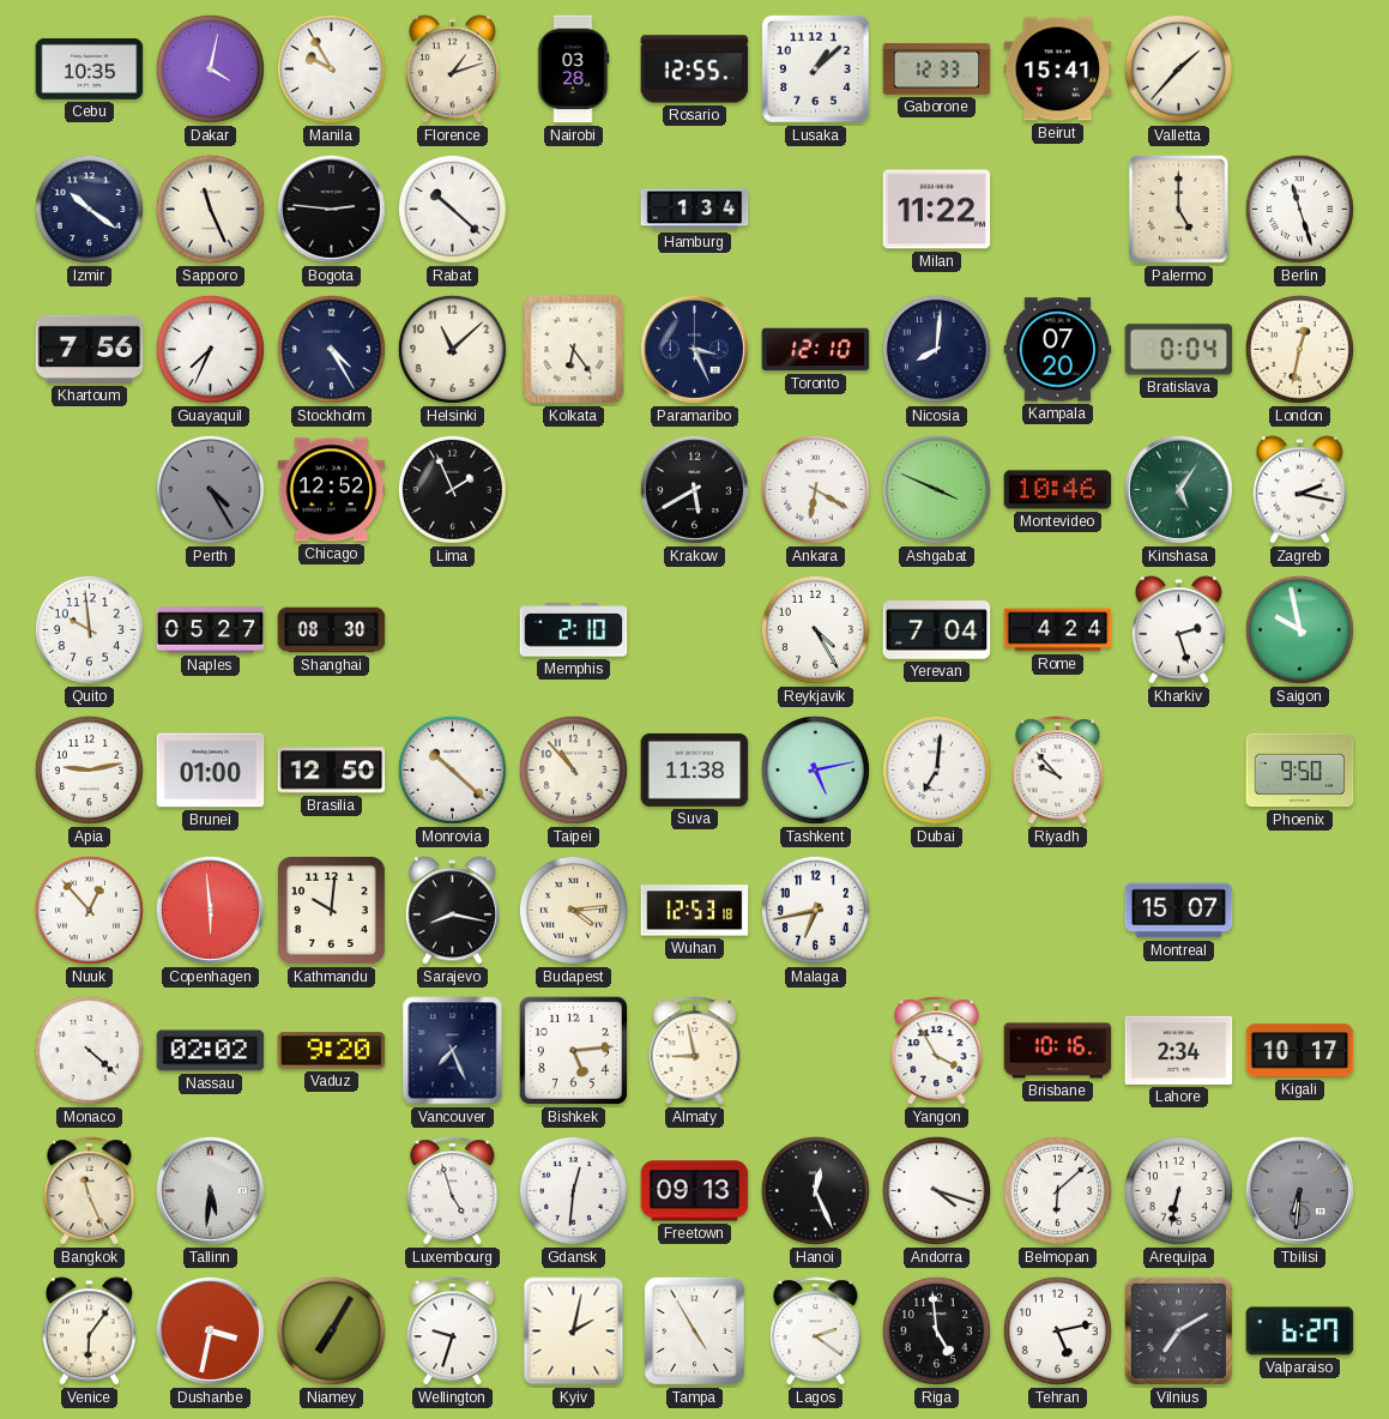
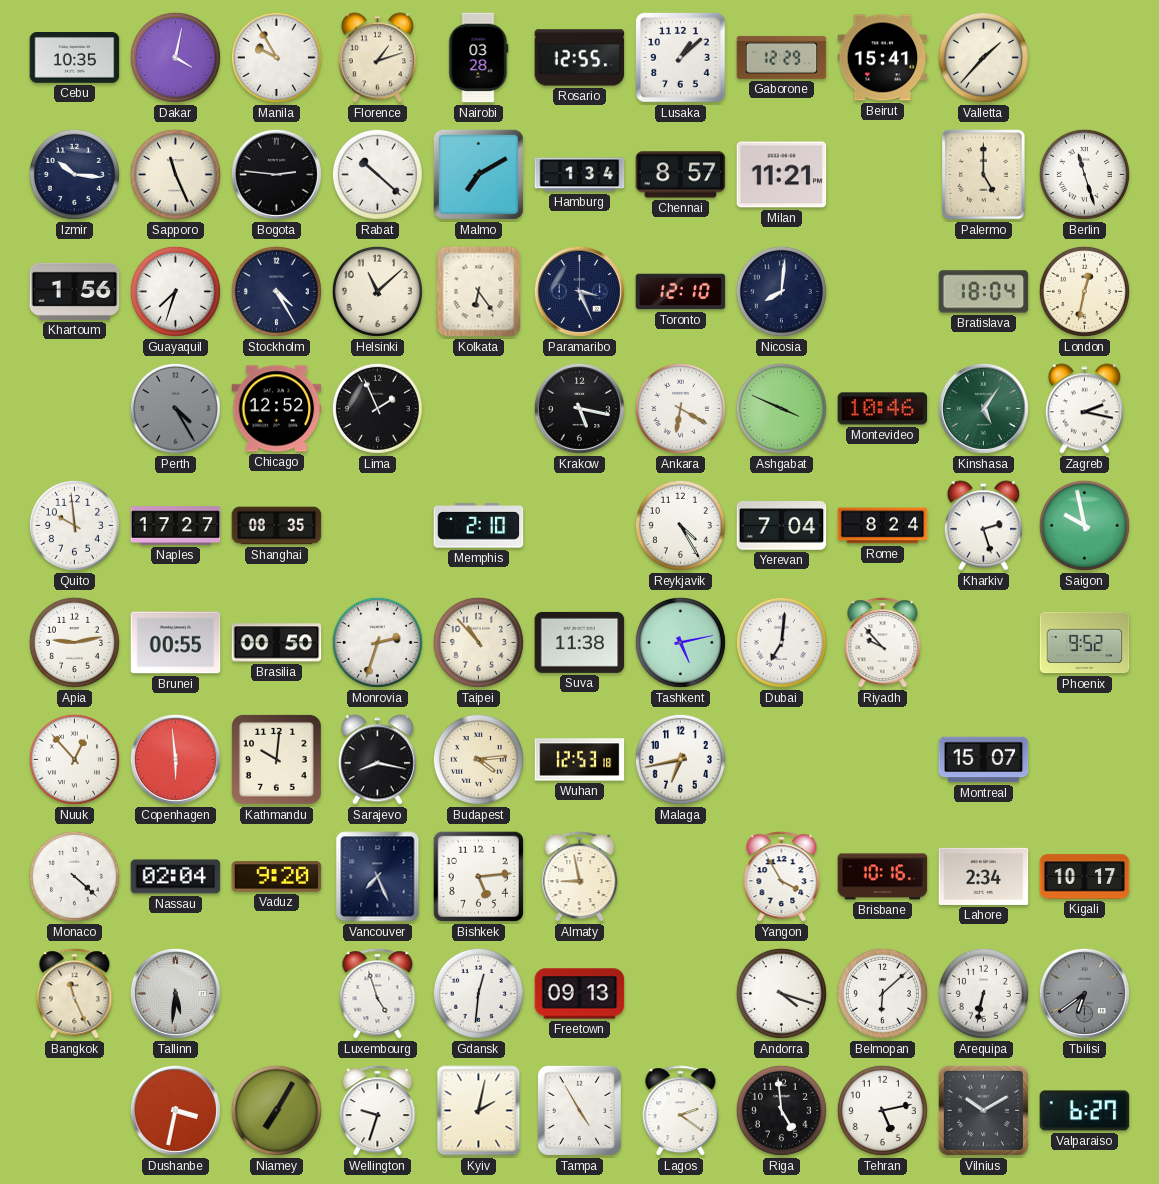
Gaborone: 12:33 -> 12:29
Izmir: 10:21 -> 10:16
Malmo: none -> 7:10
Chennai: none -> 8:57
Milan: 11:22 -> 11:21
Khartoum: 7:56 -> 1:56
Guayaquil: 7:34 -> 7:33
Kampala: 07:20 -> none
Bratislava: 0:04 -> 18:04
Krakow: 5:40 -> 5:17
Naples: 05:27 -> 17:27
Shanghai: 08:30 -> 08:35
Rome: 4:24 -> 8:24
Brunei: 01:00 -> 00:55
Brasilia: 12:50 -> 00:50
Monrovia: 10:22 -> 2:33
Phoenix: 9:50 -> 9:52
Nassau: 02:02 -> 02:04
Hanoi: 12:26 -> none
Tbilisi: 6:31 -> 6:39
Venice: 6:06 -> none
Vilnius: 7:10 -> 10:10
